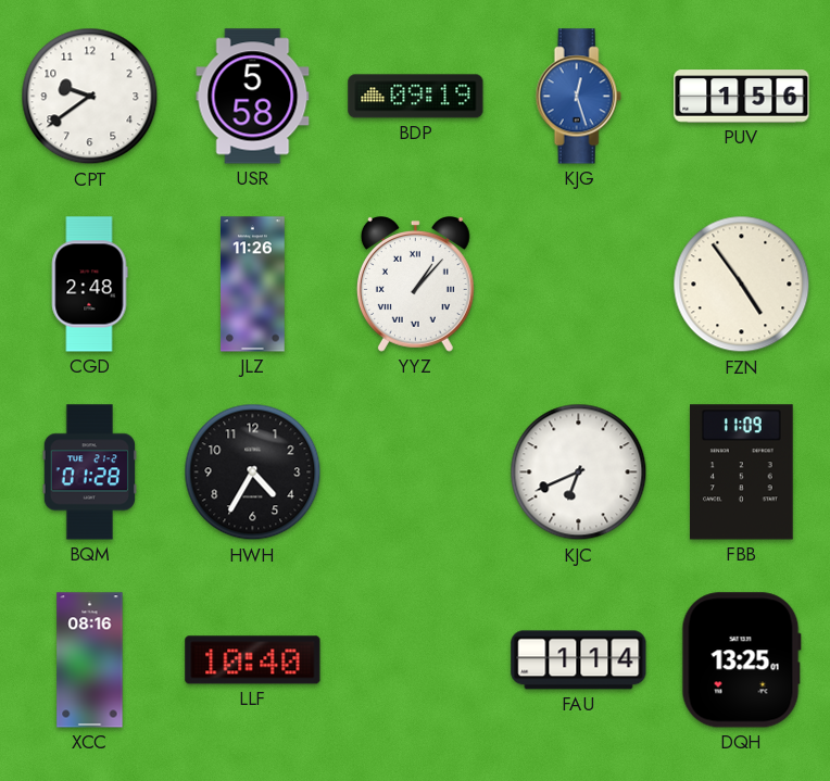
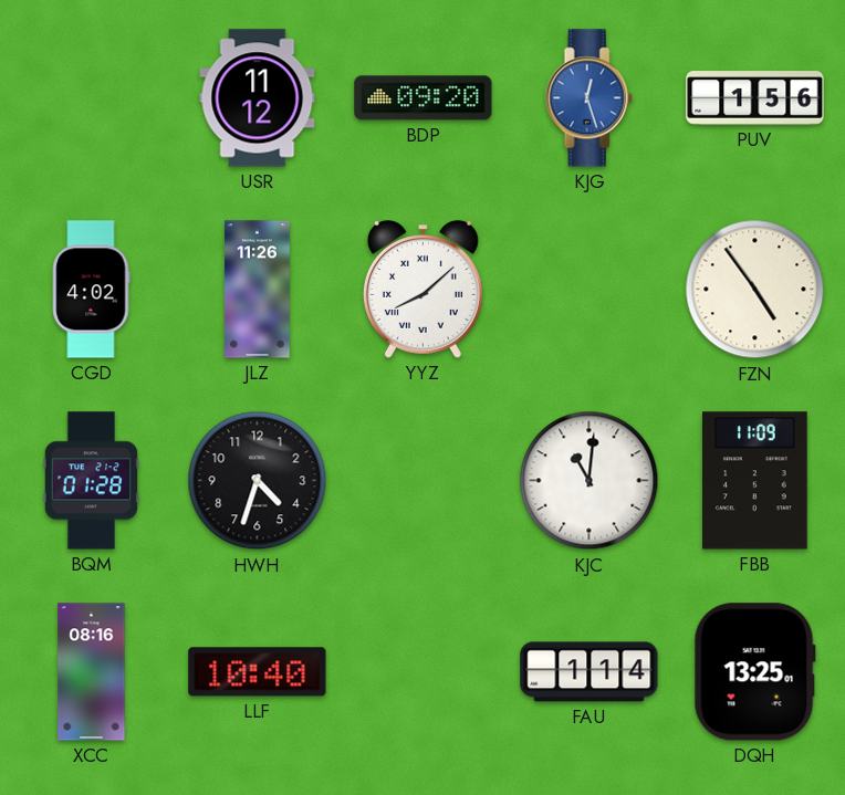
CPT: 9:39 -> none
USR: 5:58 -> 11:12
BDP: 09:19 -> 09:20
CGD: 2:48 -> 4:02
YYZ: 1:07 -> 8:08
HWH: 4:35 -> 4:33
KJC: 6:41 -> 11:01
